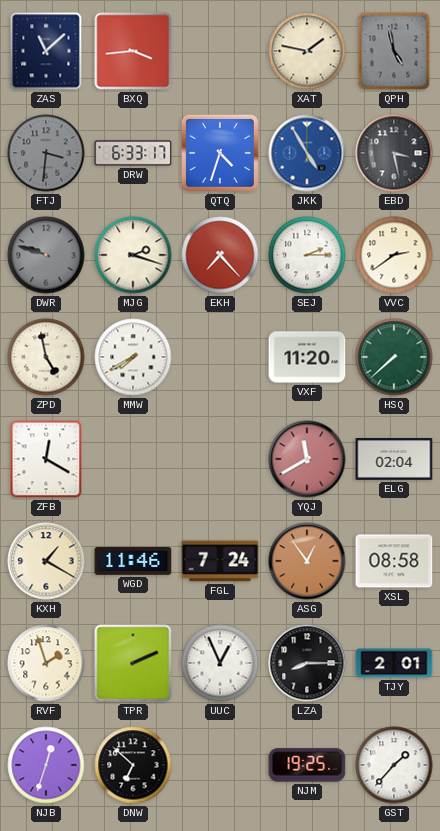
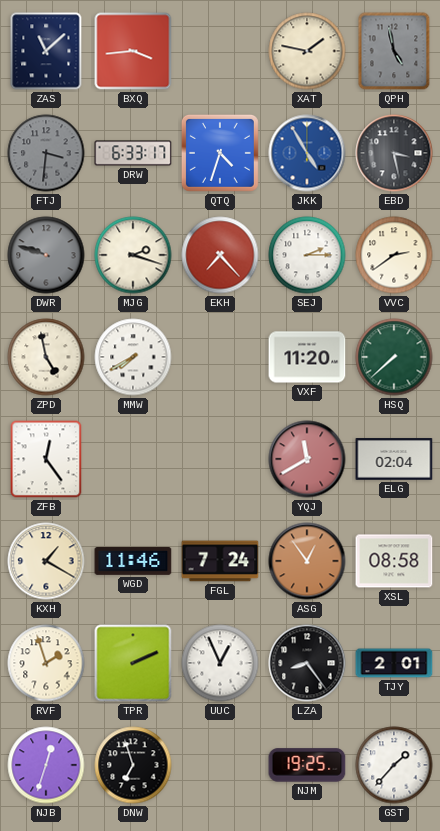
ZFB: 12:20 -> 12:24
LZA: 8:15 -> 8:24
DNW: 6:52 -> 6:57
